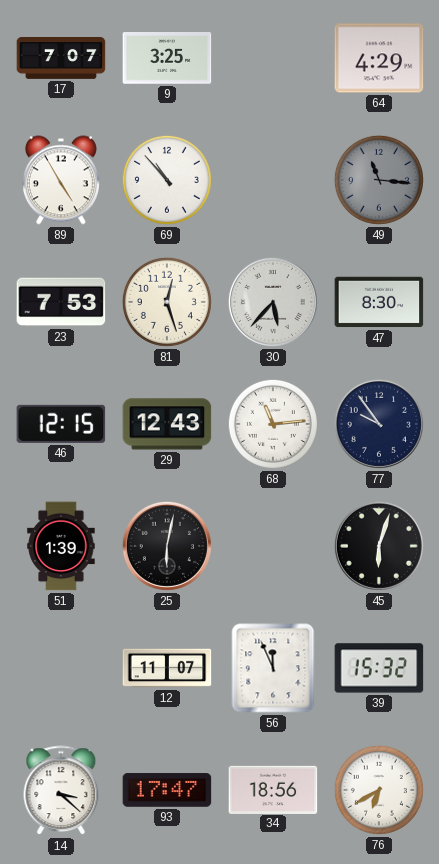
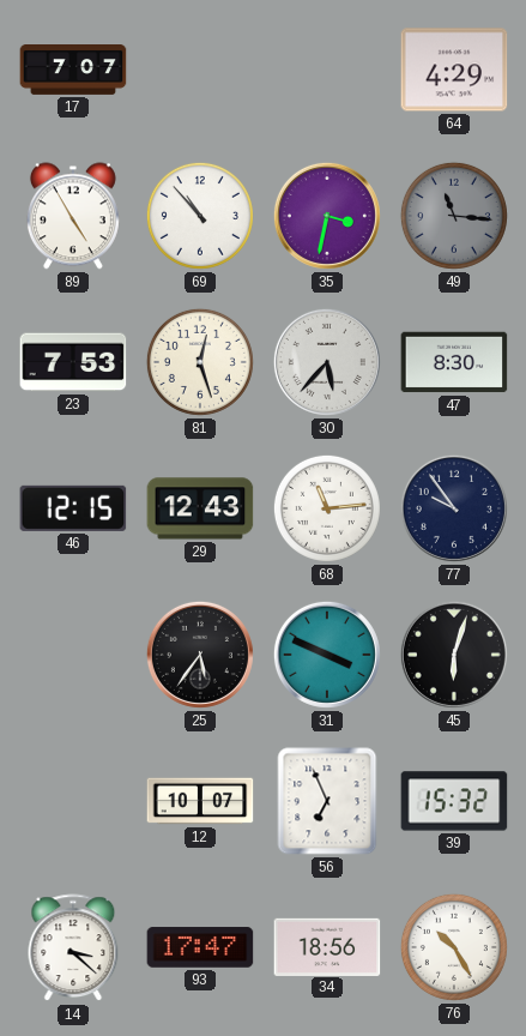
9: 3:25 -> none
35: none -> 3:32
51: 1:39 -> none
25: 6:02 -> 5:36
31: none -> 3:49
12: 11:07 -> 10:07
56: 11:56 -> 6:56
76: 6:40 -> 10:25
